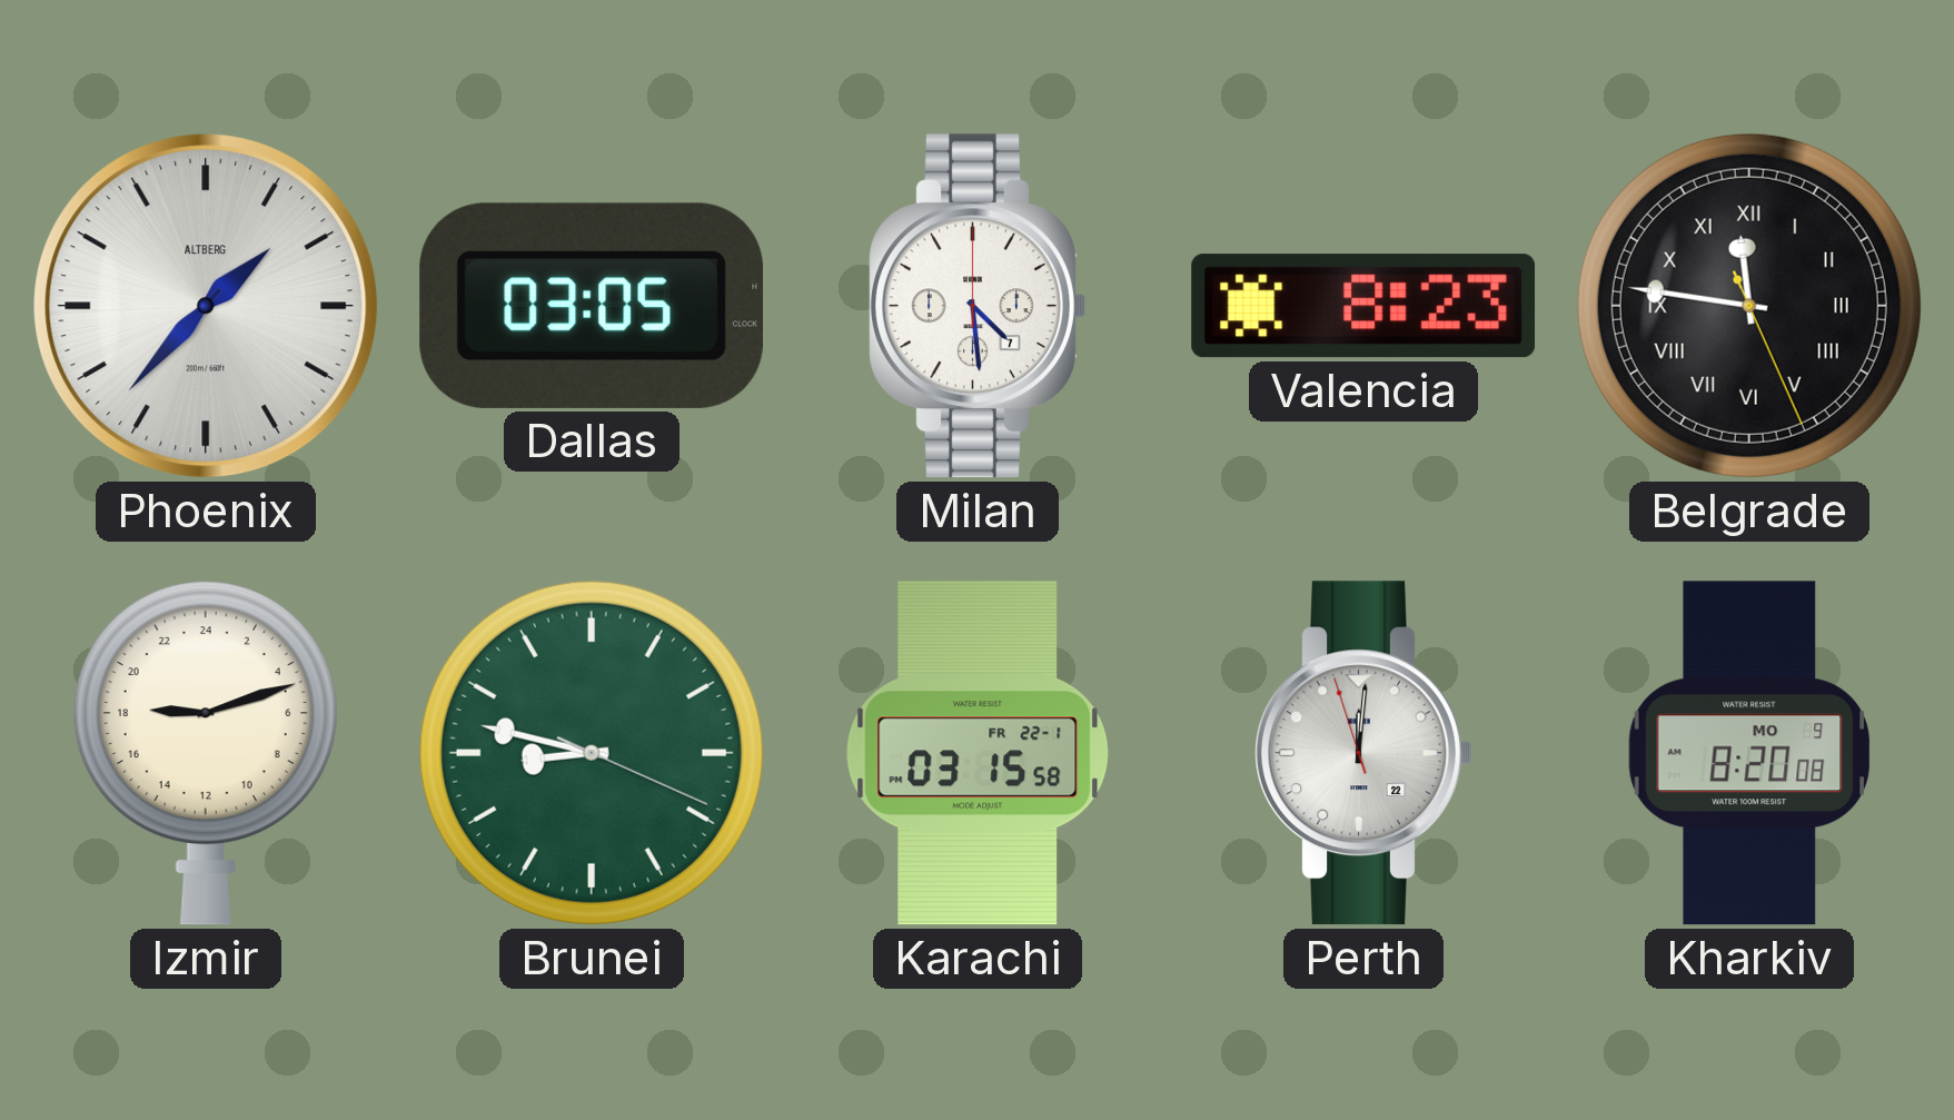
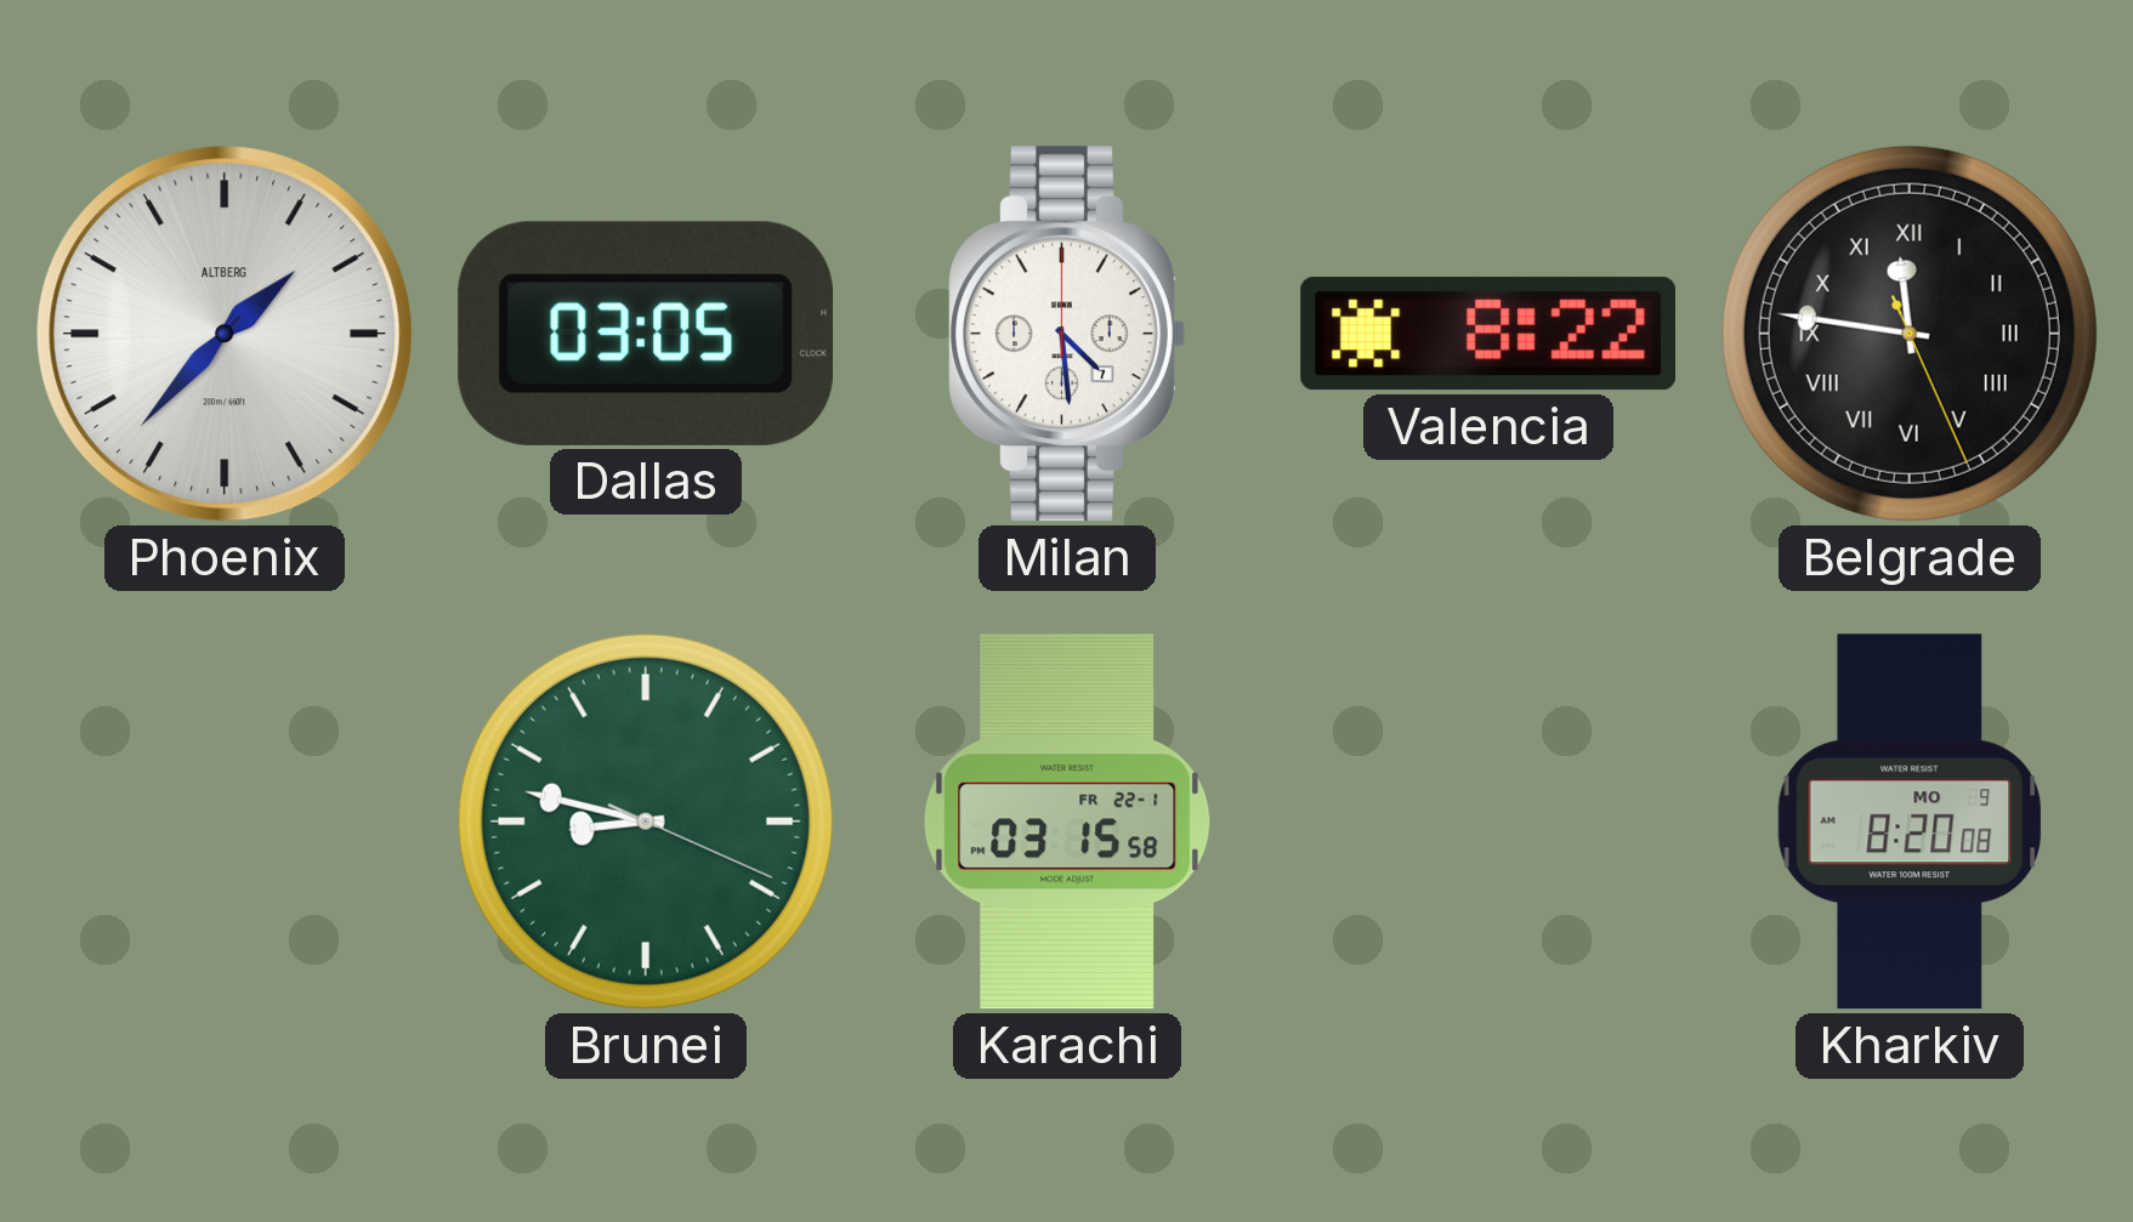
Valencia: 8:23 -> 8:22
Izmir: 18:12 -> none
Perth: 12:00 -> none
